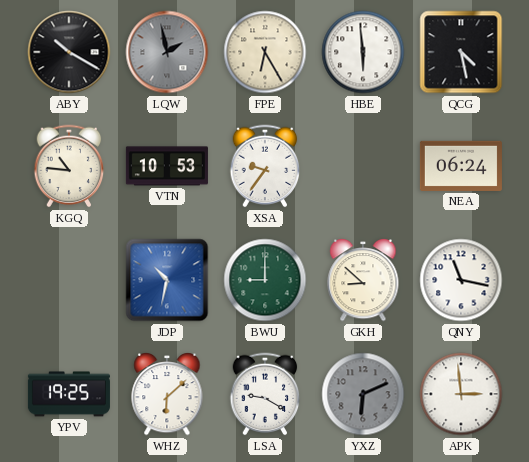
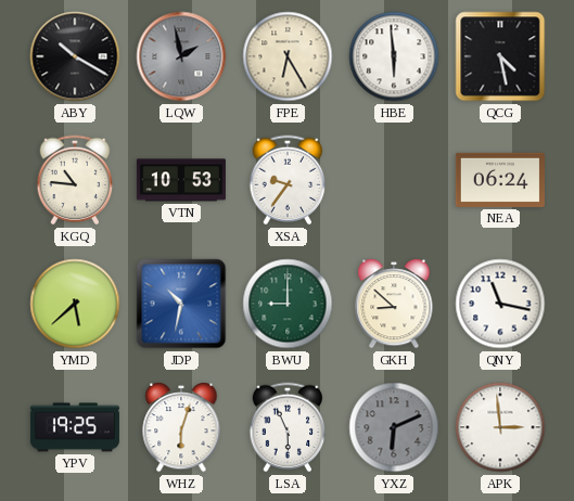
YMD: none -> 5:38
WHZ: 6:08 -> 6:03
LSA: 9:20 -> 5:56
